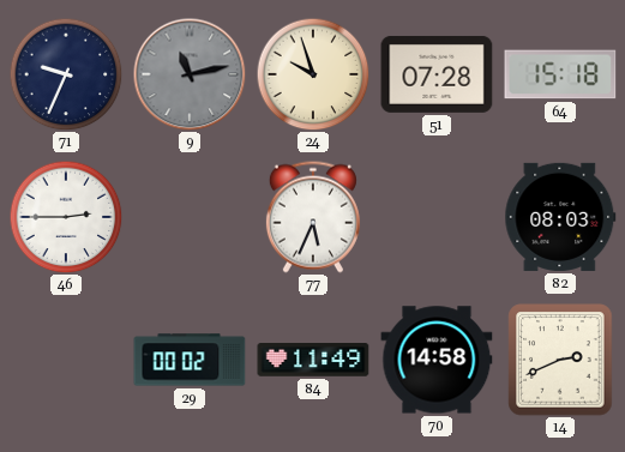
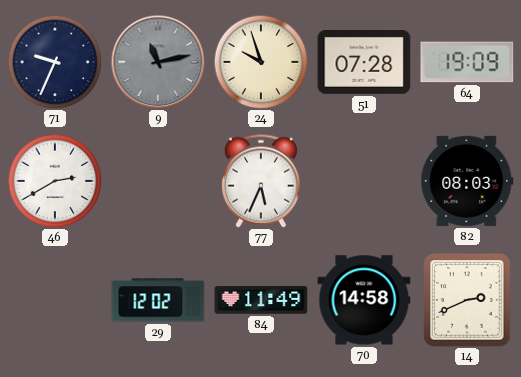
64: 15:18 -> 19:09
46: 2:45 -> 2:40
29: 00:02 -> 12:02
